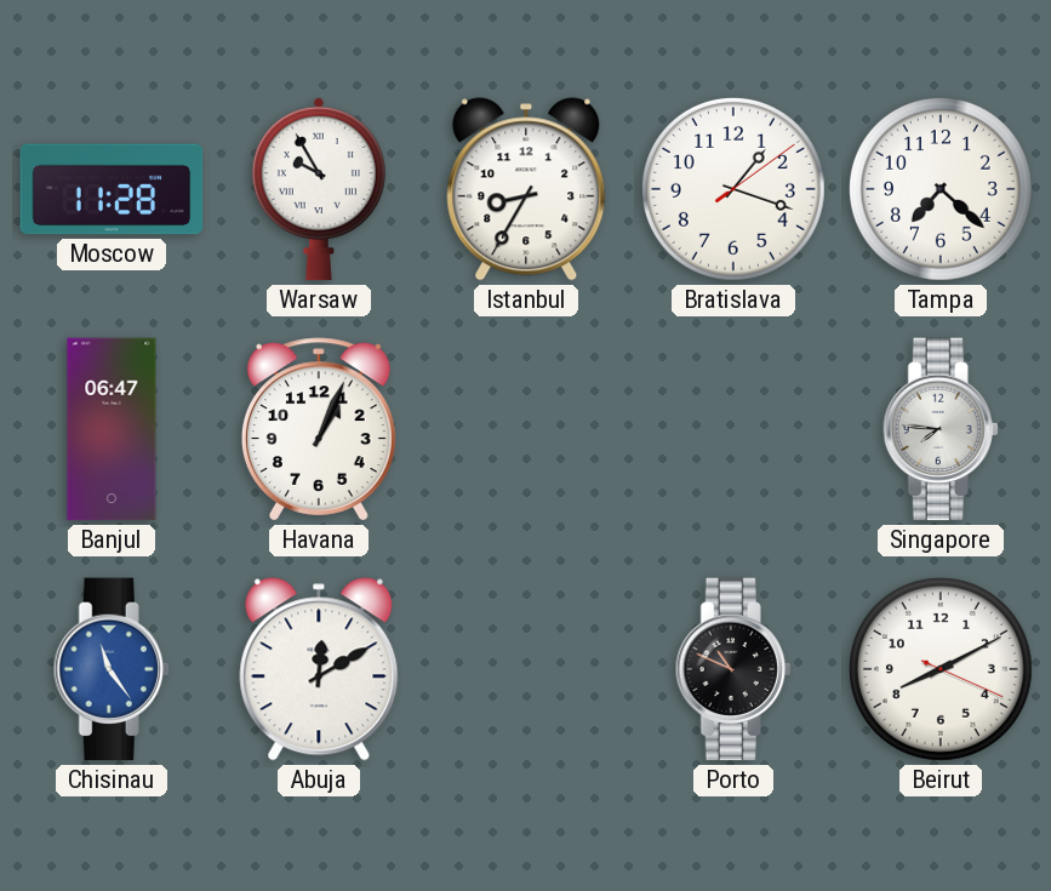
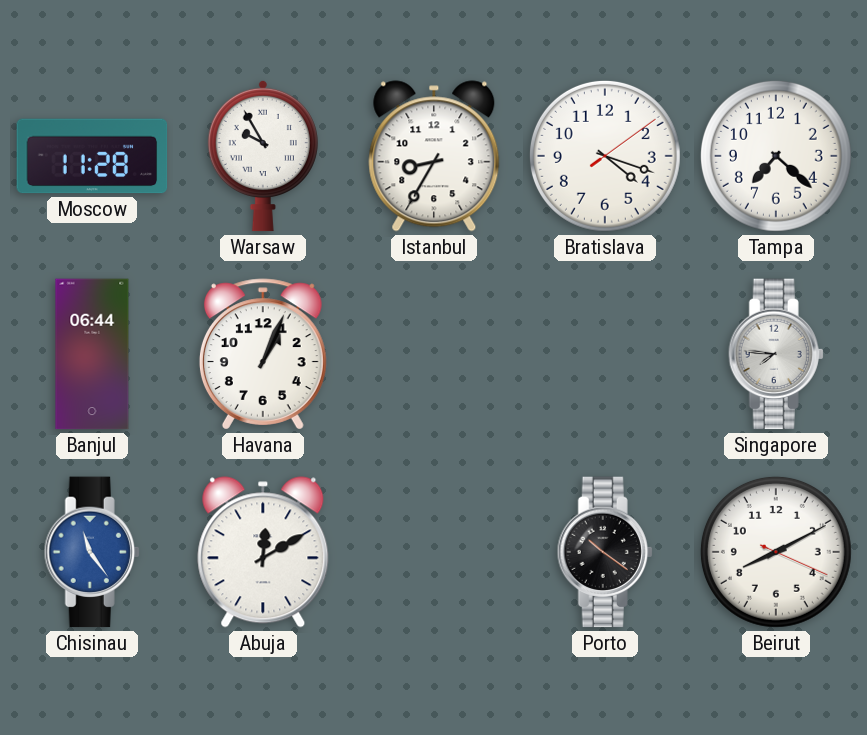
Bratislava: 1:18 -> 4:18
Banjul: 06:47 -> 06:44
Porto: 10:49 -> 10:21
